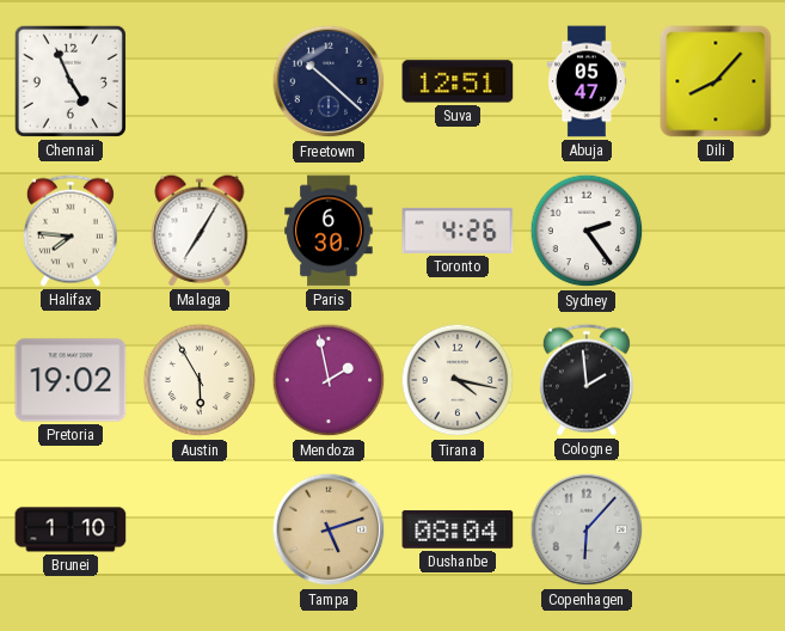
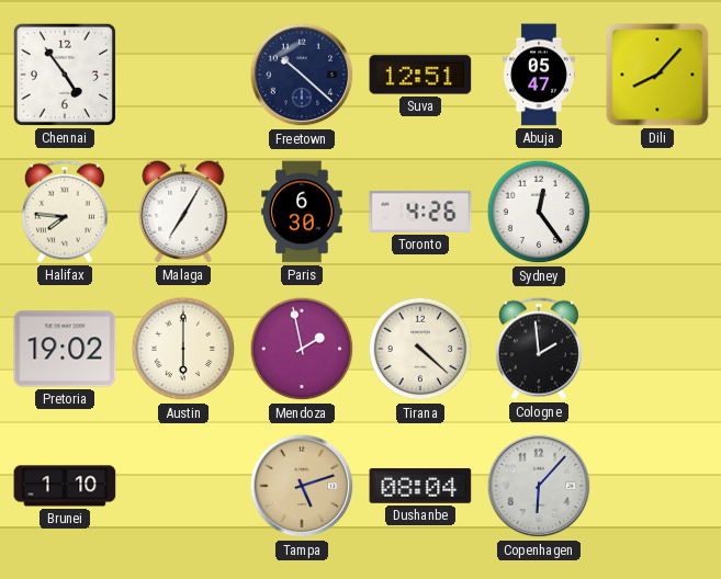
Chennai: 4:56 -> 4:54
Sydney: 2:24 -> 12:24
Austin: 5:55 -> 6:00
Tirana: 4:17 -> 4:22
